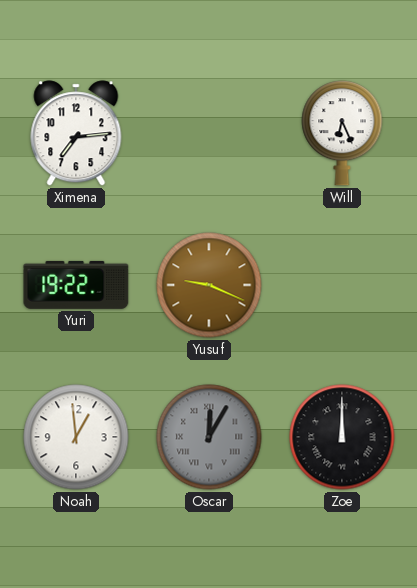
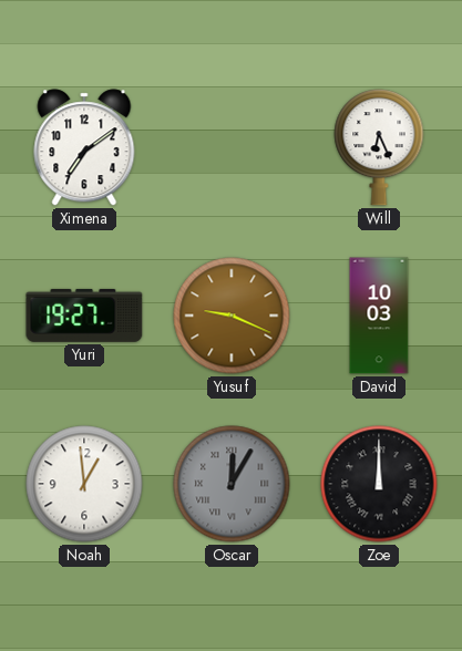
Ximena: 7:14 -> 7:09
Yuri: 19:22 -> 19:27
David: none -> 10:03
